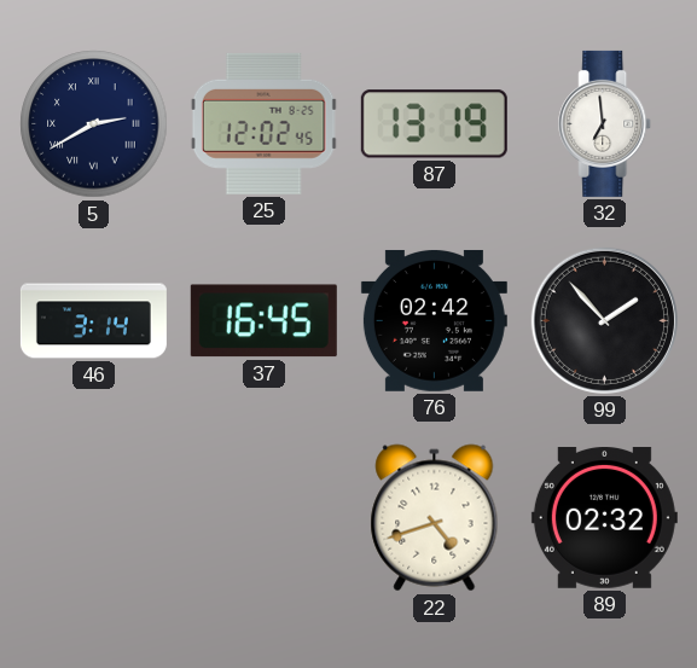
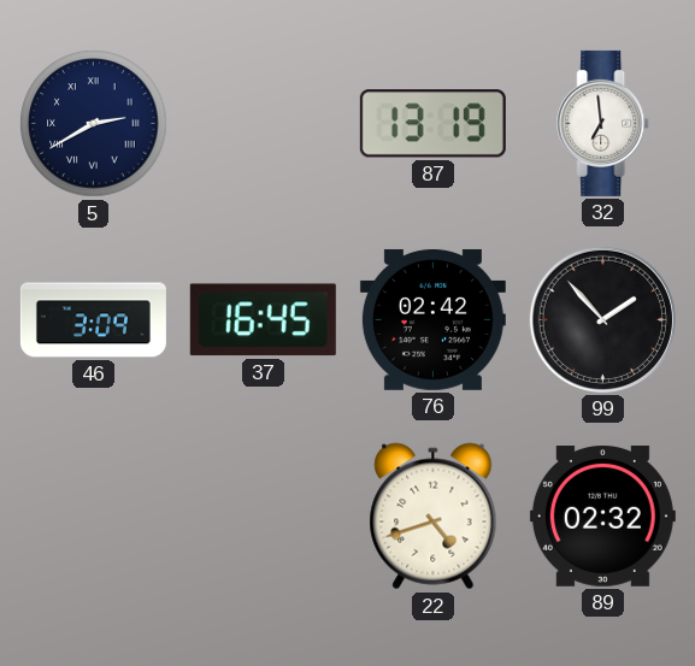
25: 12:02 -> none
46: 3:14 -> 3:09
